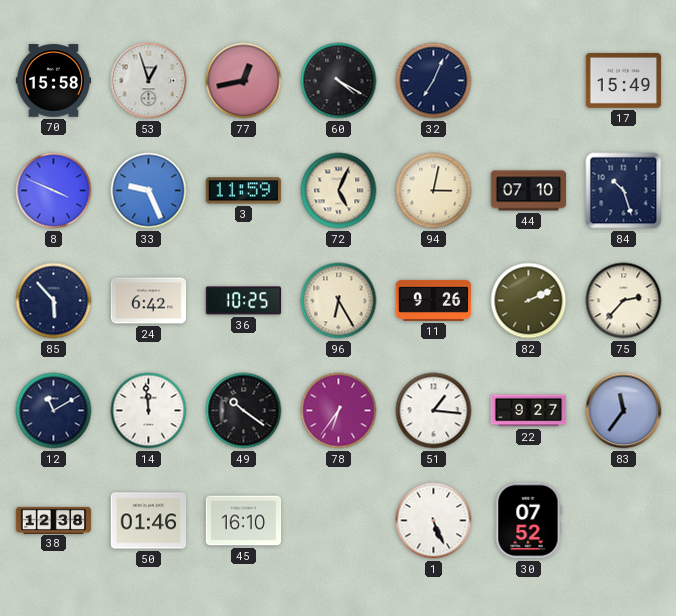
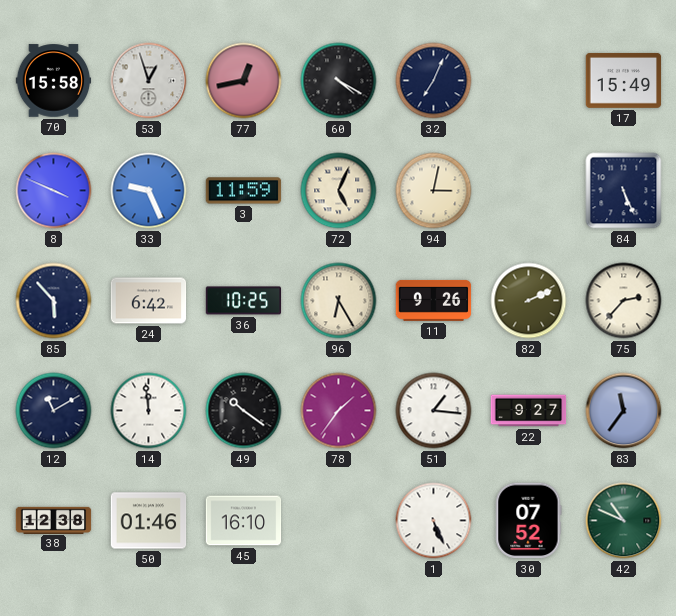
44: 07:10 -> none
84: 10:27 -> 5:26
78: 6:36 -> 1:36
42: none -> 10:49
